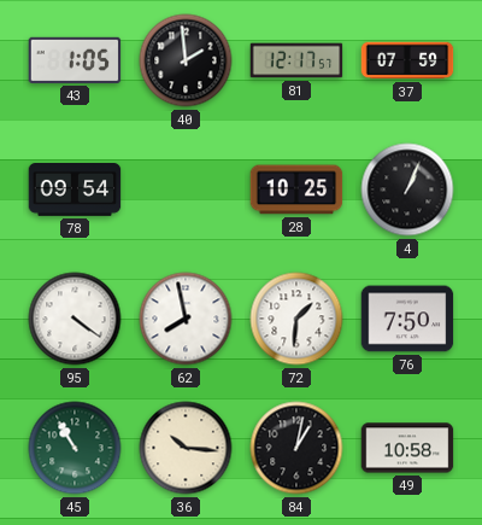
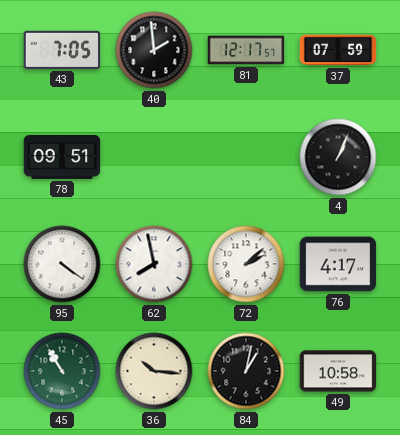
43: 1:05 -> 7:05
78: 09:54 -> 09:51
28: 10:25 -> none
72: 1:31 -> 2:08
76: 7:50 -> 4:17
